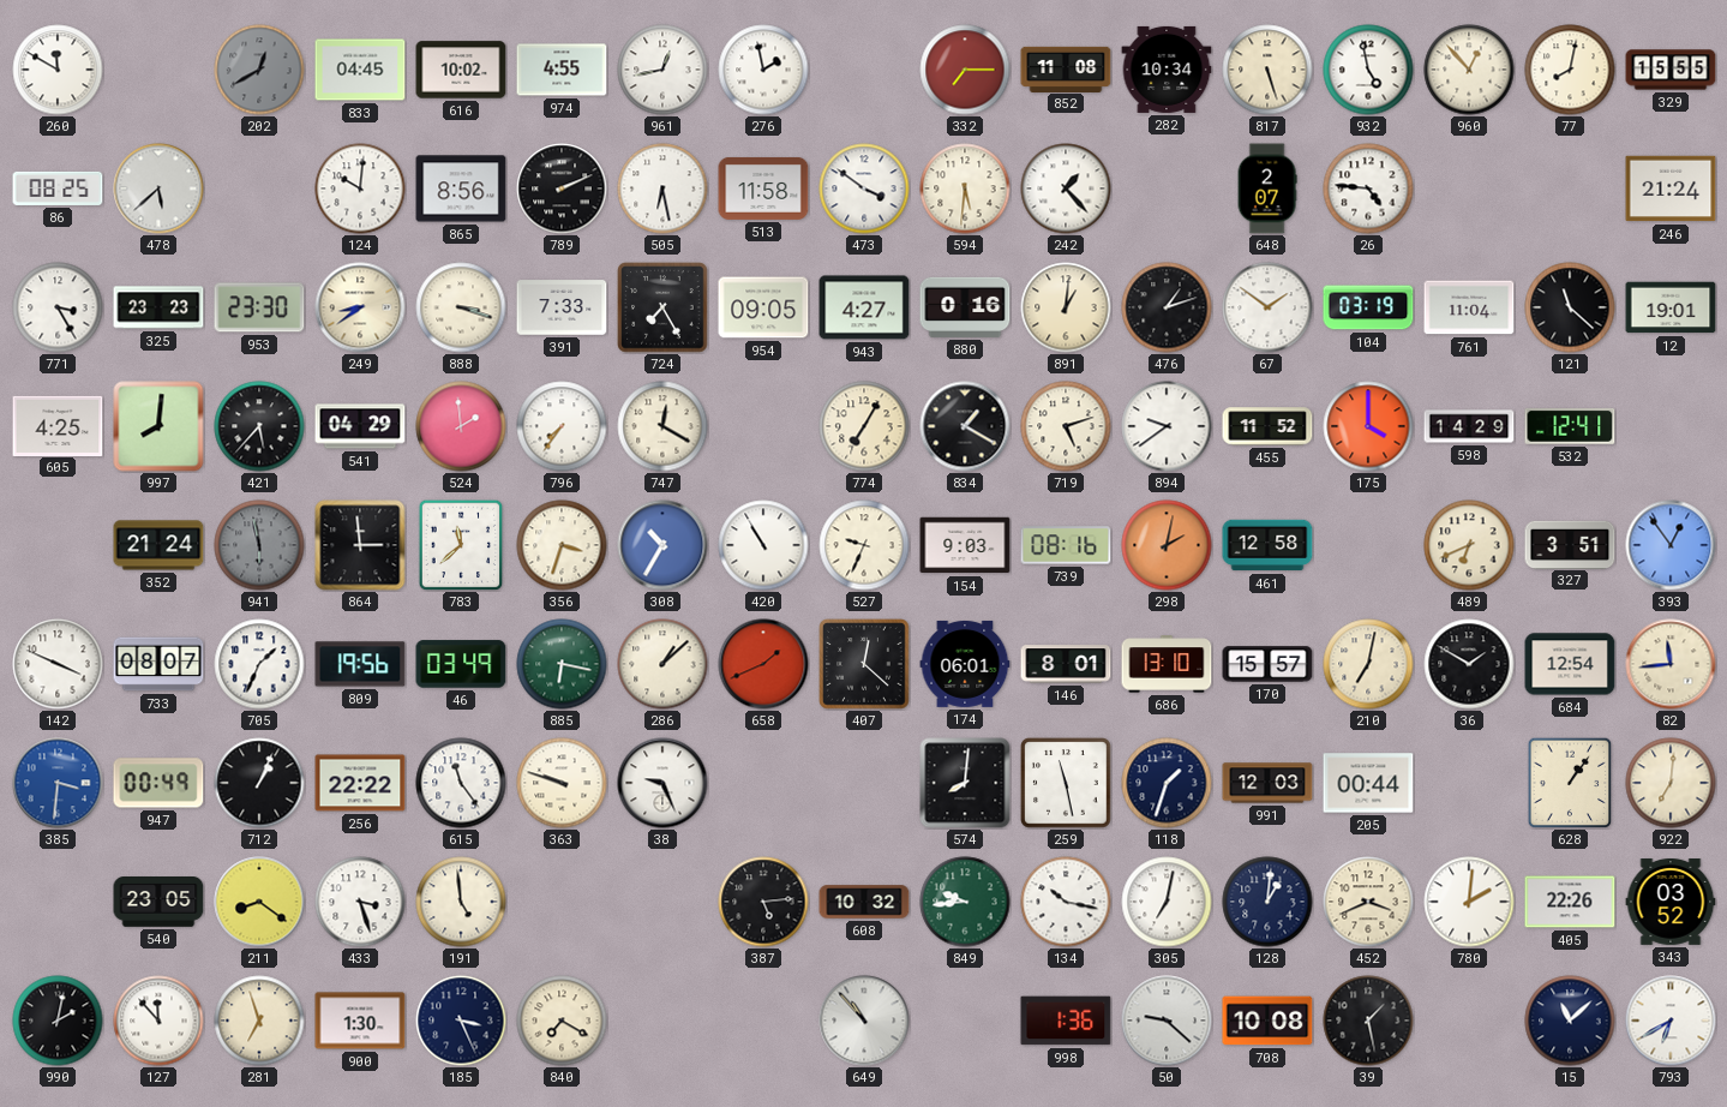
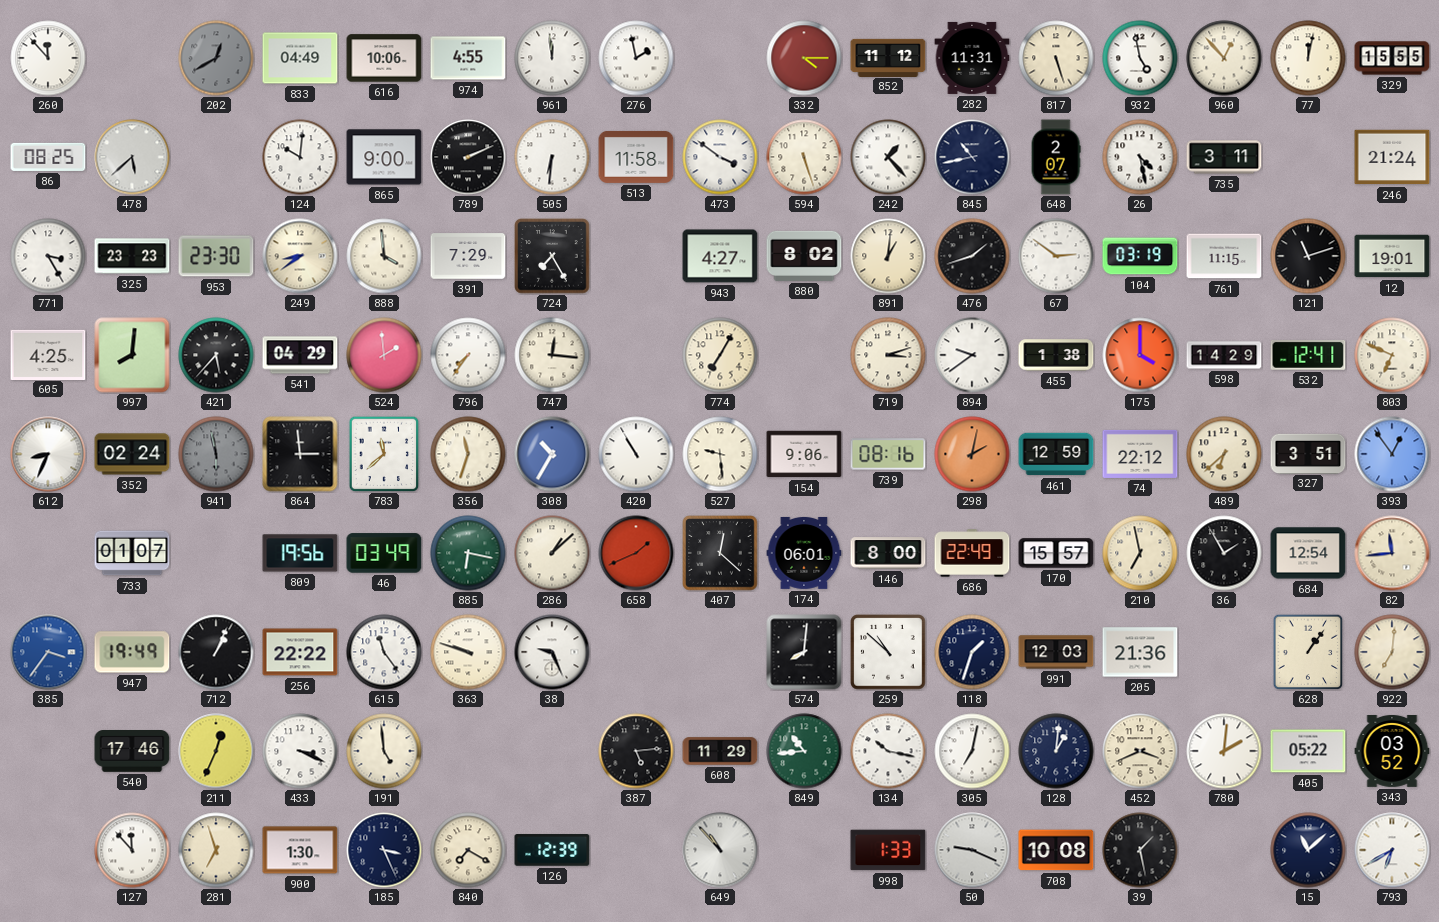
260: 11:50 -> 11:53
833: 04:45 -> 04:49
616: 10:02 -> 10:06
961: 12:43 -> 11:59
332: 7:15 -> 4:15
852: 11:08 -> 11:12
282: 10:34 -> 11:31
77: 8:02 -> 12:02
865: 8:56 -> 9:00
505: 6:28 -> 6:31
594: 5:31 -> 5:27
845: none -> 10:43
26: 4:46 -> 4:28
735: none -> 3:11
888: 3:18 -> 3:59
391: 7:33 -> 7:29
954: 09:05 -> none
880: 0:16 -> 8:02
476: 1:12 -> 1:42
67: 1:51 -> 2:51
761: 11:04 -> 11:15
121: 11:22 -> 11:12
747: 12:20 -> 12:16
834: 1:20 -> none
719: 5:12 -> 3:12
455: 11:52 -> 1:38
803: none -> 6:49
612: none -> 8:34
352: 21:24 -> 02:24
356: 3:33 -> 11:33
527: 9:34 -> 9:29
154: 9:03 -> 9:06
461: 12:58 -> 12:59
74: none -> 22:12
489: 6:41 -> 6:38
142: 3:49 -> none
733: 08:07 -> 01:07
705: 1:34 -> none
146: 8:01 -> 8:00
686: 13:10 -> 22:49
210: 7:02 -> 6:58
36: 1:50 -> 1:55
385: 3:31 -> 3:36
947: 00:49 -> 19:49
259: 11:28 -> 10:52
205: 00:44 -> 21:36
540: 23:05 -> 17:46
211: 8:21 -> 12:34
433: 3:27 -> 3:19
608: 10:32 -> 11:29
849: 9:44 -> 10:44
405: 22:26 -> 05:22
990: 2:02 -> none
126: none -> 12:39
998: 1:36 -> 1:33
50: 9:22 -> 9:19
